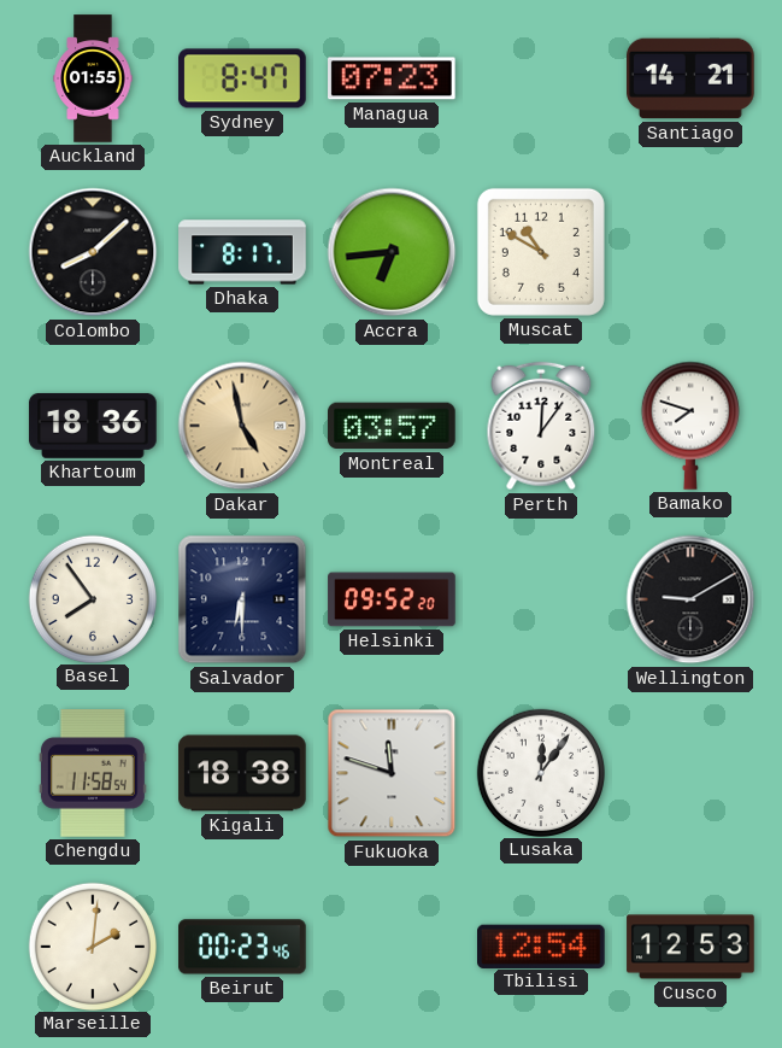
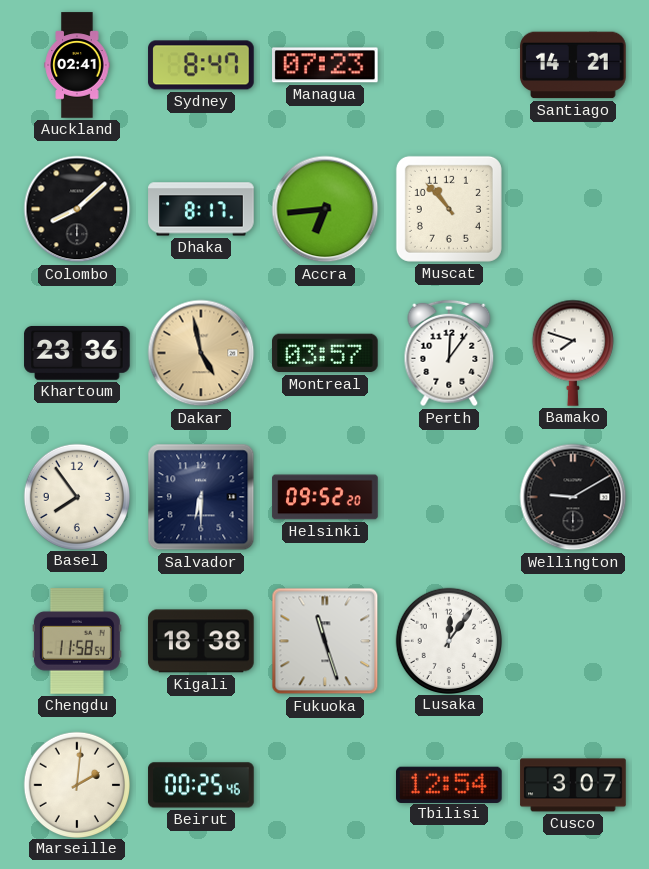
Auckland: 01:55 -> 02:41
Muscat: 10:50 -> 10:53
Khartoum: 18:36 -> 23:36
Fukuoka: 11:48 -> 11:27
Beirut: 00:23 -> 00:25
Cusco: 12:53 -> 3:07
